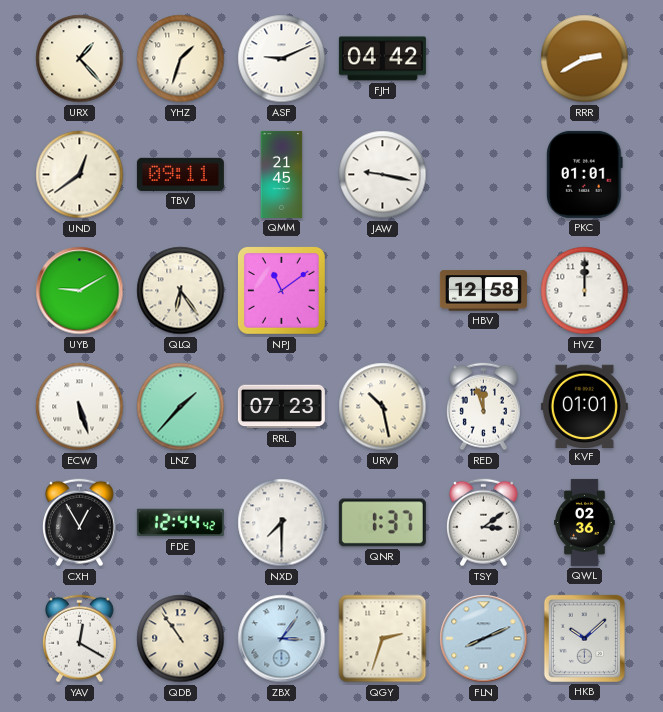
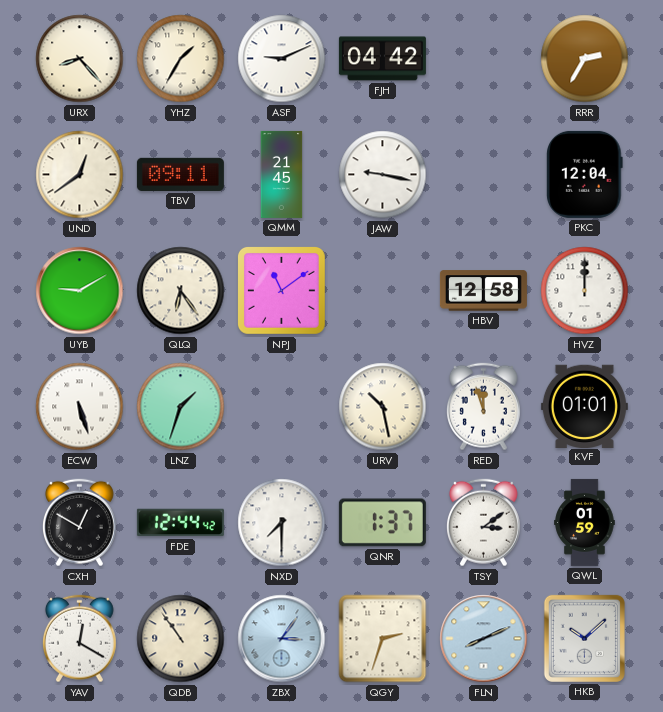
URX: 1:23 -> 8:23
YHZ: 1:33 -> 1:35
RRR: 2:40 -> 2:35
PKC: 01:01 -> 12:04
LNZ: 1:37 -> 1:33
RRL: 07:23 -> none
CXH: 12:55 -> 12:50
QWL: 02:36 -> 01:59
